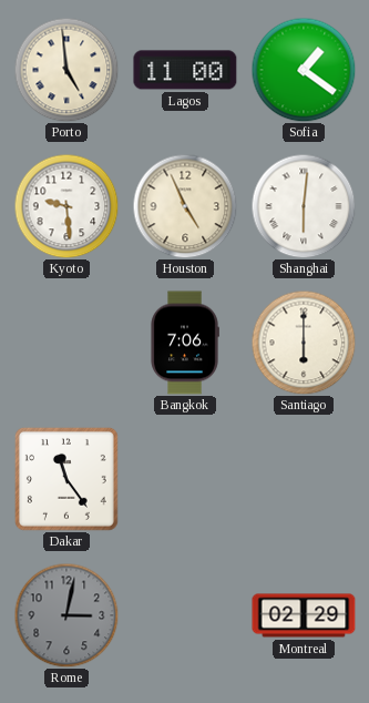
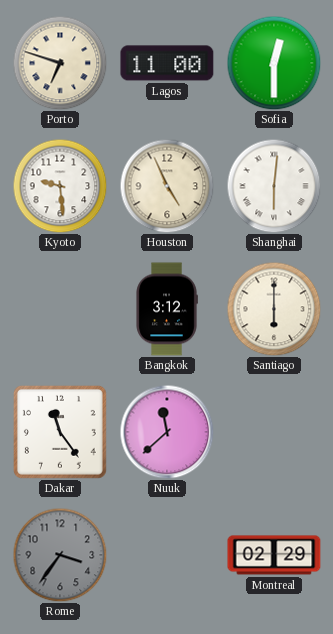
Porto: 4:59 -> 6:48
Sofia: 1:21 -> 12:30
Bangkok: 7:06 -> 3:12
Nuuk: none -> 11:38
Rome: 3:02 -> 3:36
